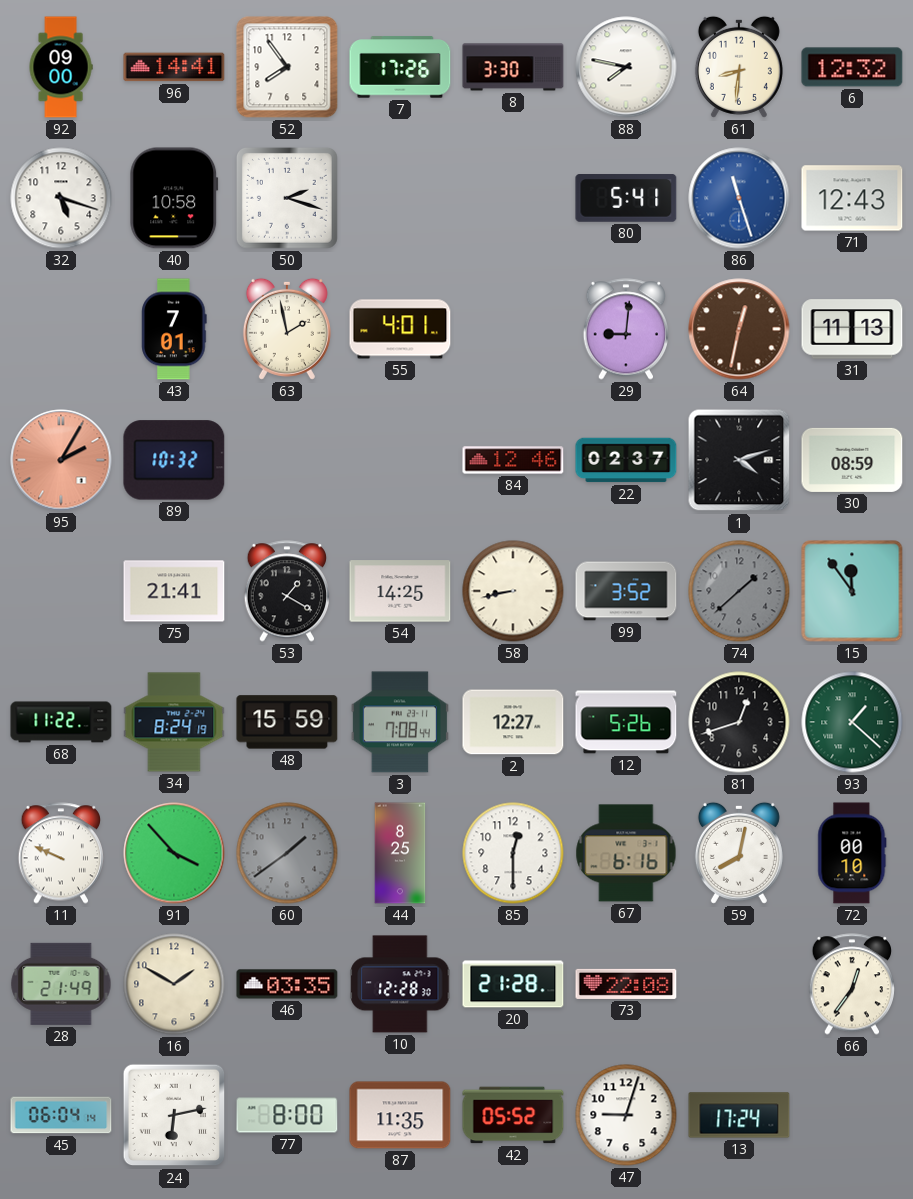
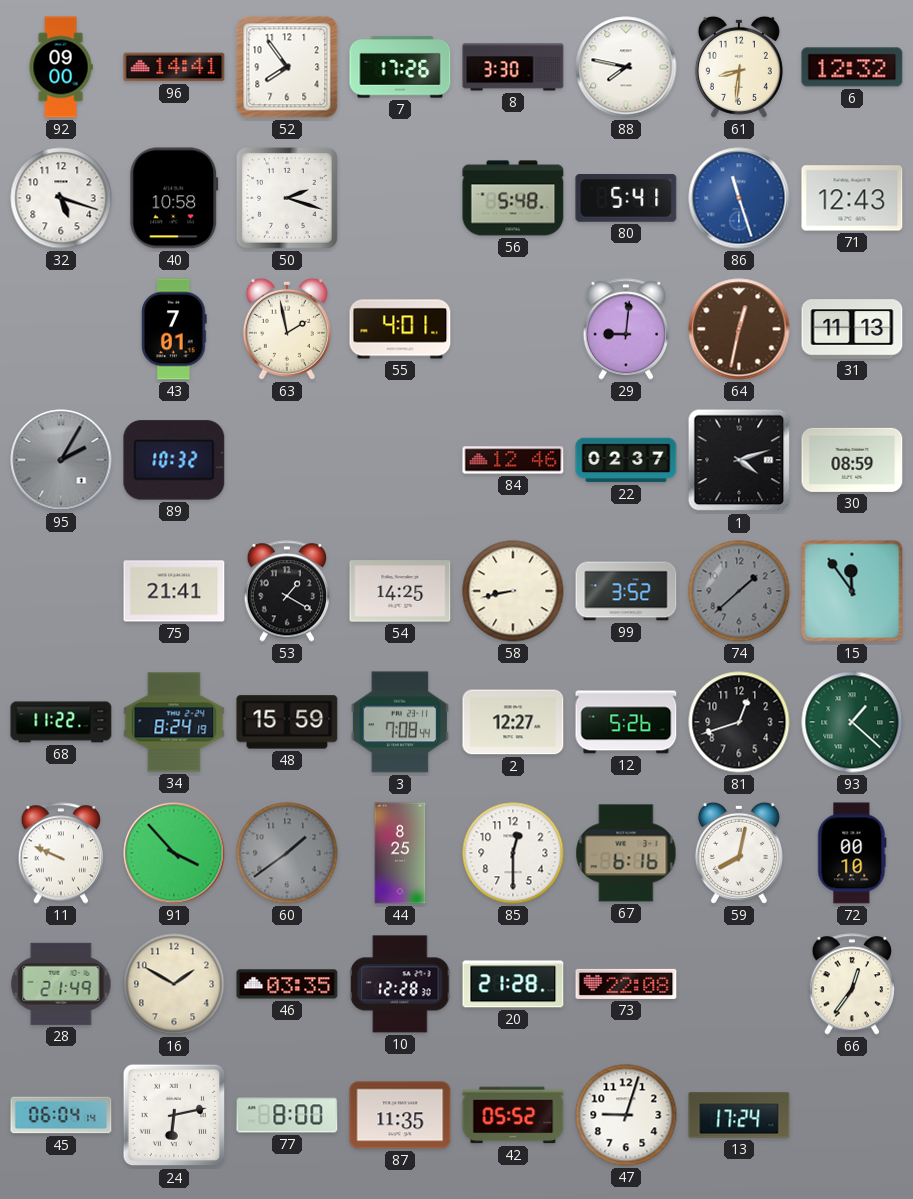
56: none -> 5:48
95 dial: salmon -> grey
